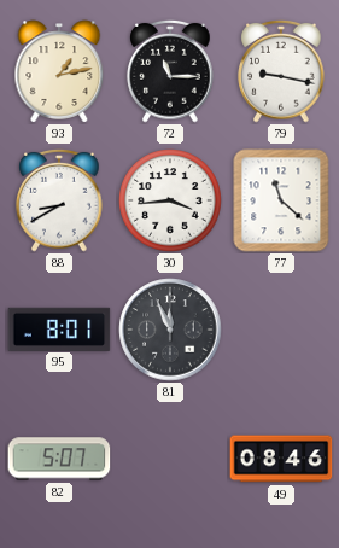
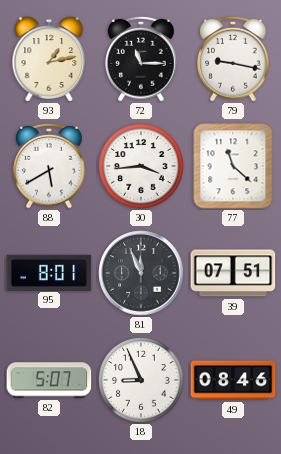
88: 8:40 -> 5:40
39: none -> 07:51
18: none -> 8:56
